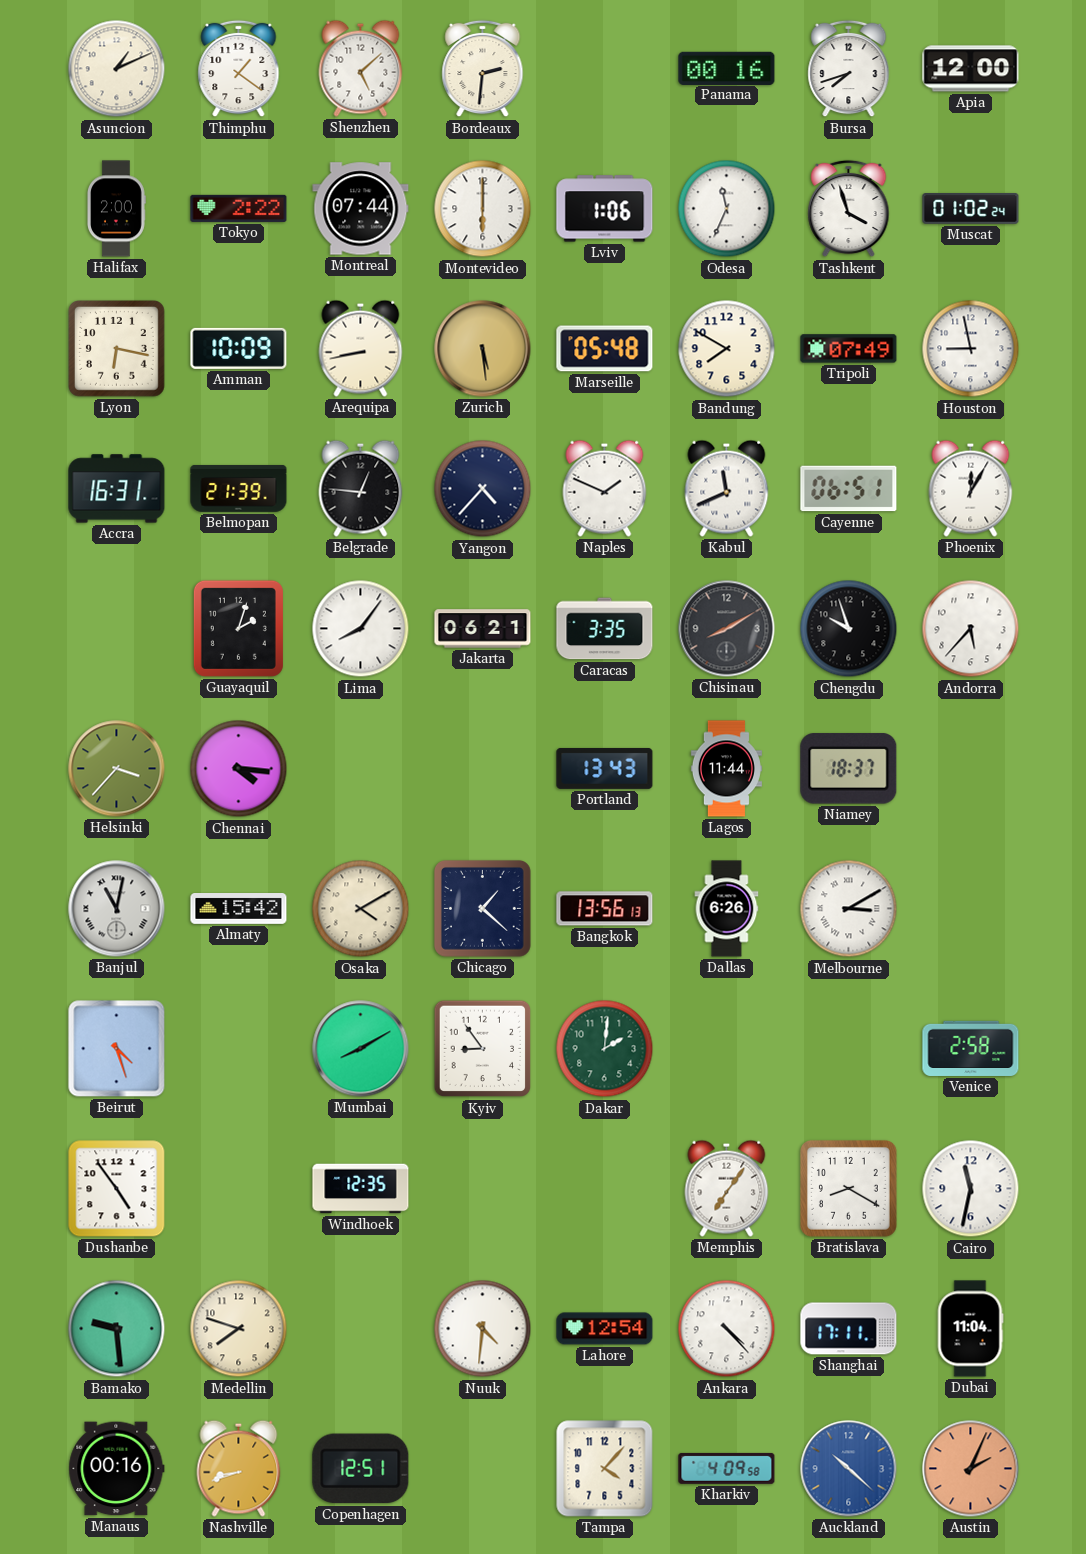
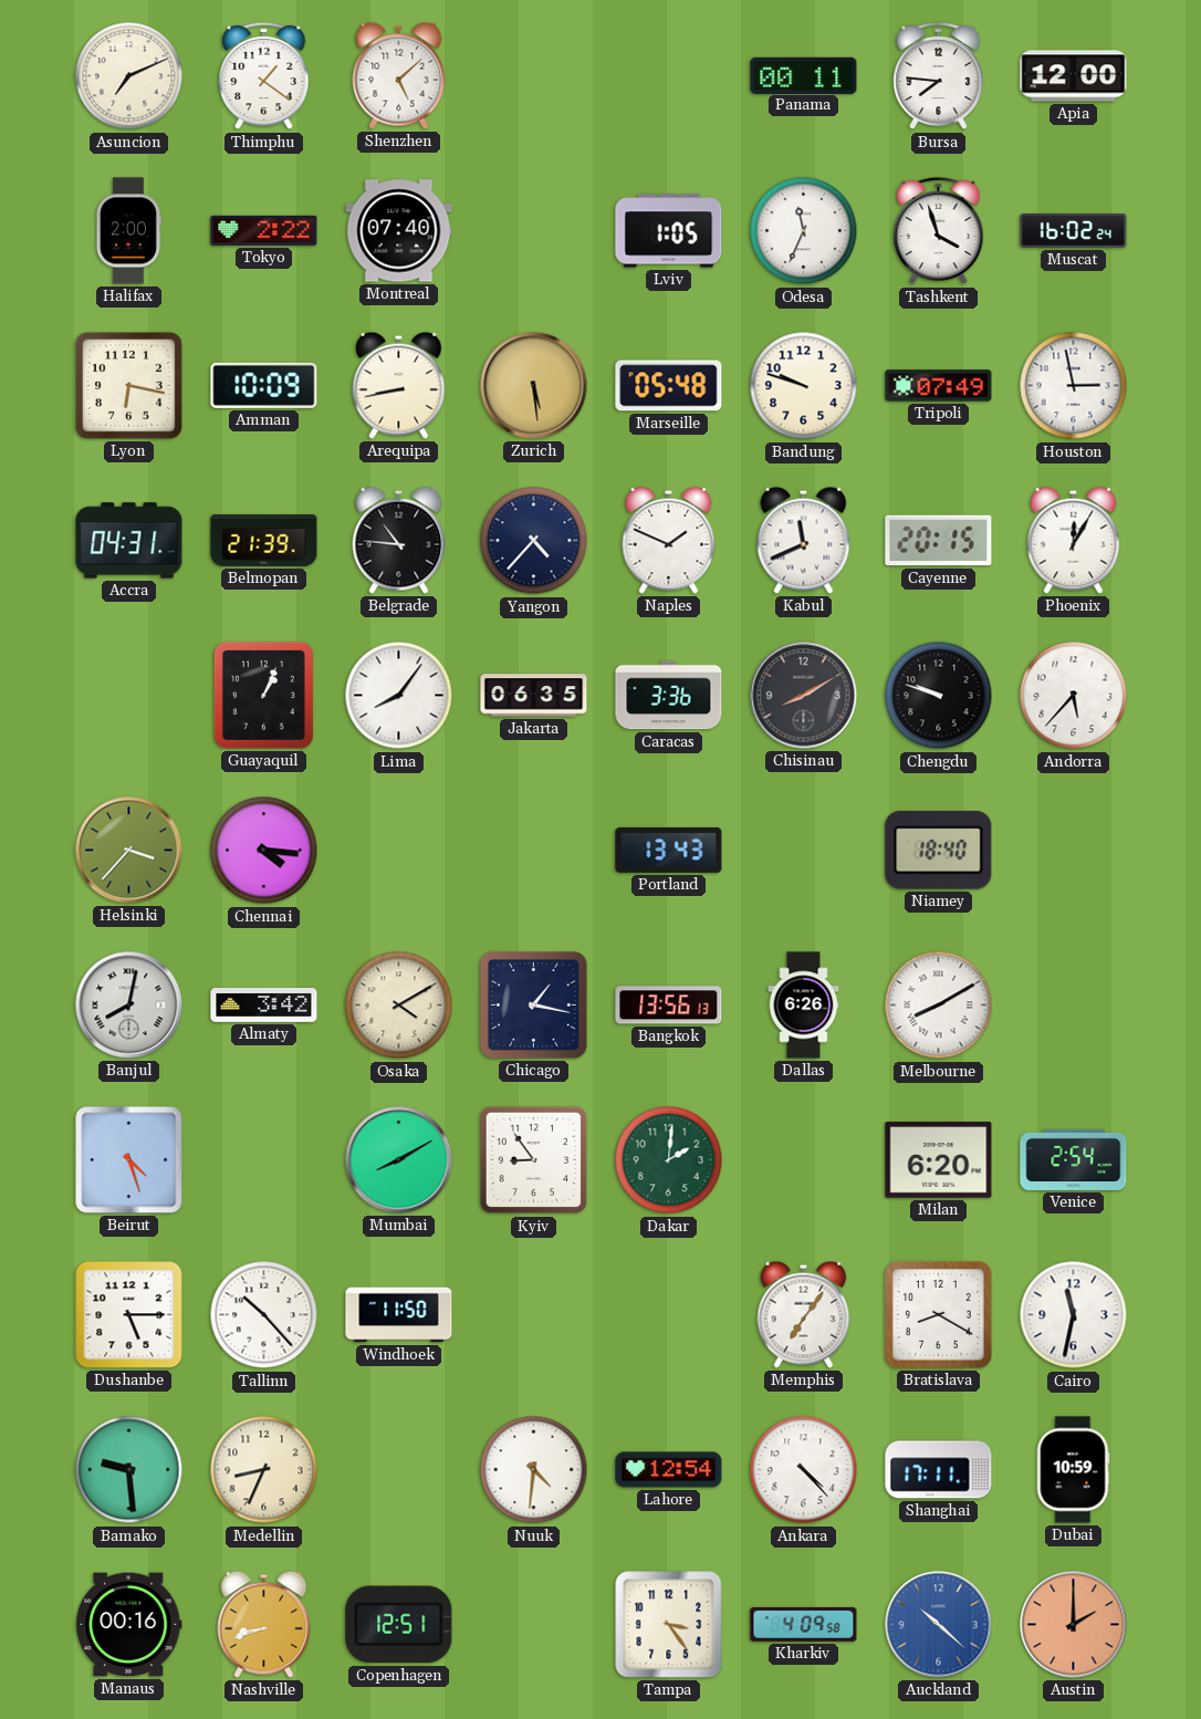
Asuncion: 1:11 -> 7:11
Bordeaux: 2:31 -> none
Panama: 00:16 -> 00:11
Bursa: 7:42 -> 7:46
Montreal: 07:44 -> 07:40
Montevideo: 6:00 -> none
Lviv: 1:06 -> 1:05
Muscat: 01:02 -> 16:02
Bandung: 7:50 -> 9:48
Houston: 8:58 -> 2:58
Accra: 16:31 -> 04:31
Belgrade: 12:46 -> 10:46
Cayenne: 06:51 -> 20:15
Guayaquil: 2:03 -> 1:04
Jakarta: 06:21 -> 06:35
Caracas: 3:35 -> 3:36
Chengdu: 9:57 -> 9:48
Lagos: 11:44 -> none
Niamey: 18:37 -> 18:40
Banjul: 11:02 -> 8:02
Almaty: 15:42 -> 3:42
Chicago: 1:22 -> 1:17
Melbourne: 3:10 -> 8:10
Milan: none -> 6:20
Venice: 2:58 -> 2:54
Dushanbe: 4:54 -> 5:15
Tallinn: none -> 10:23
Windhoek: 12:35 -> 11:50
Medellin: 7:48 -> 8:34
Dubai: 11:04 -> 10:59
Tampa: 4:07 -> 3:24
Austin: 2:04 -> 2:00
